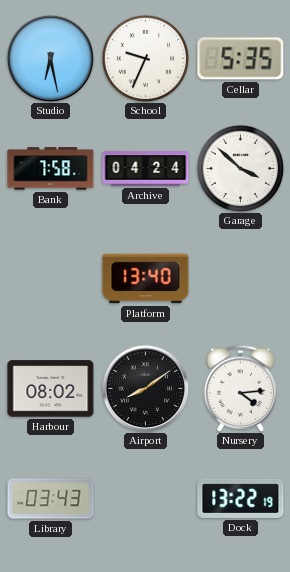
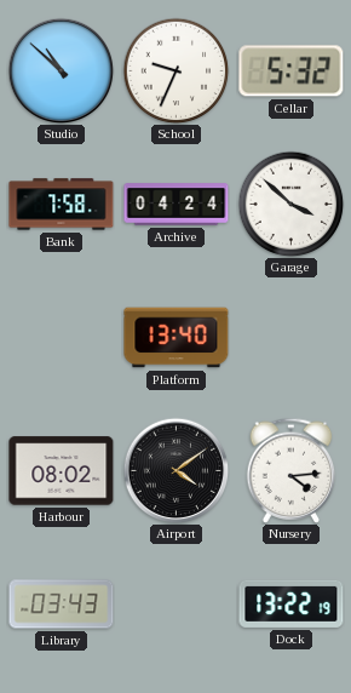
Studio: 6:28 -> 10:52
Cellar: 5:35 -> 5:32
Airport: 8:09 -> 4:09
